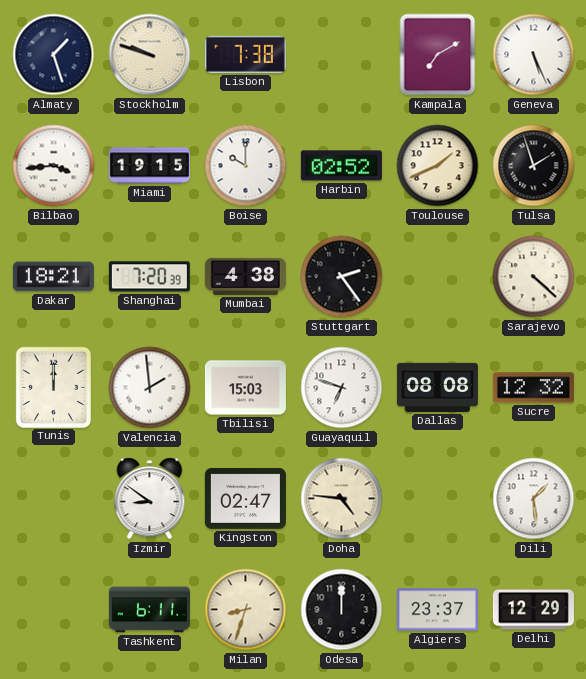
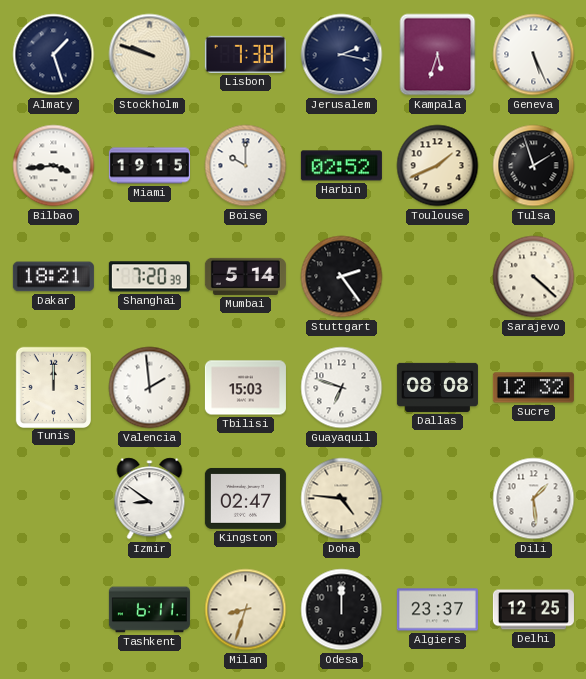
Jerusalem: none -> 2:17
Kampala: 7:10 -> 5:33
Mumbai: 4:38 -> 5:14
Delhi: 12:29 -> 12:25
